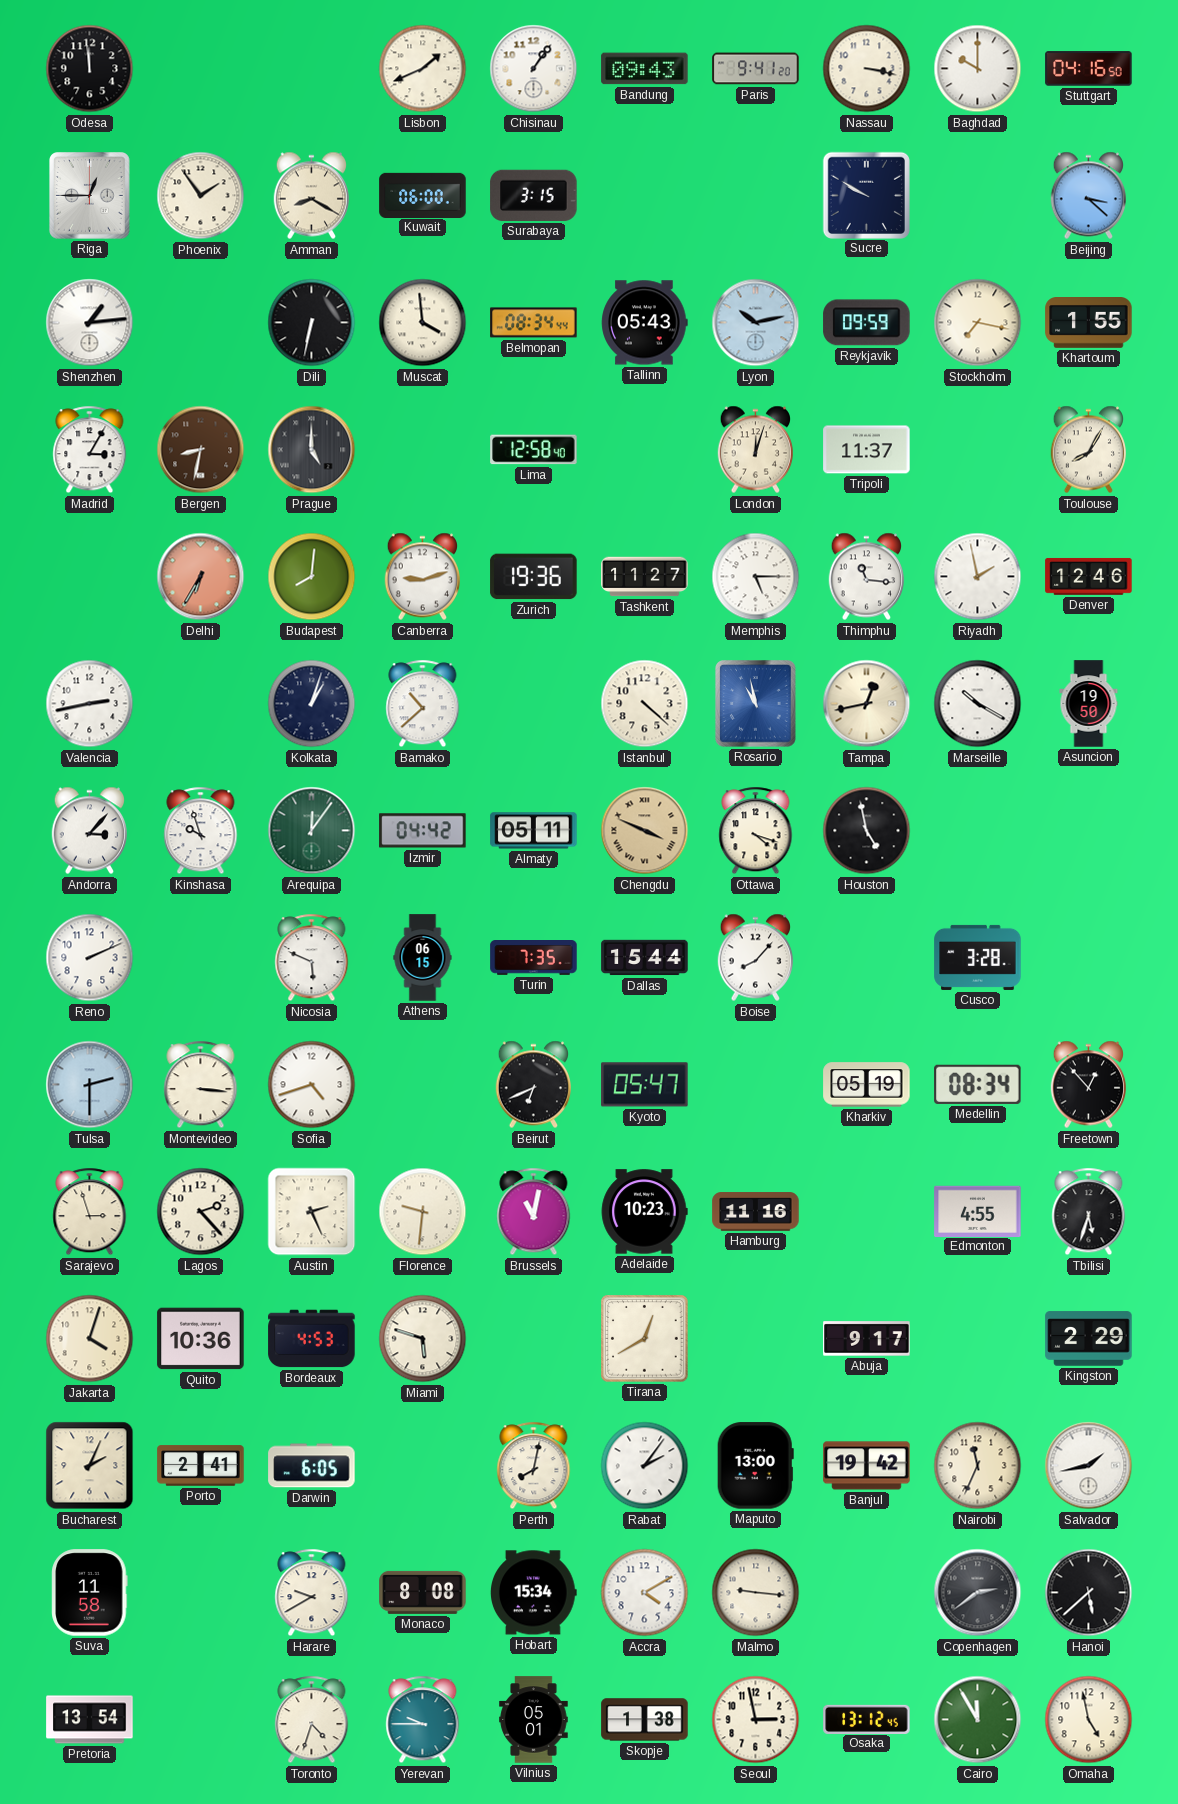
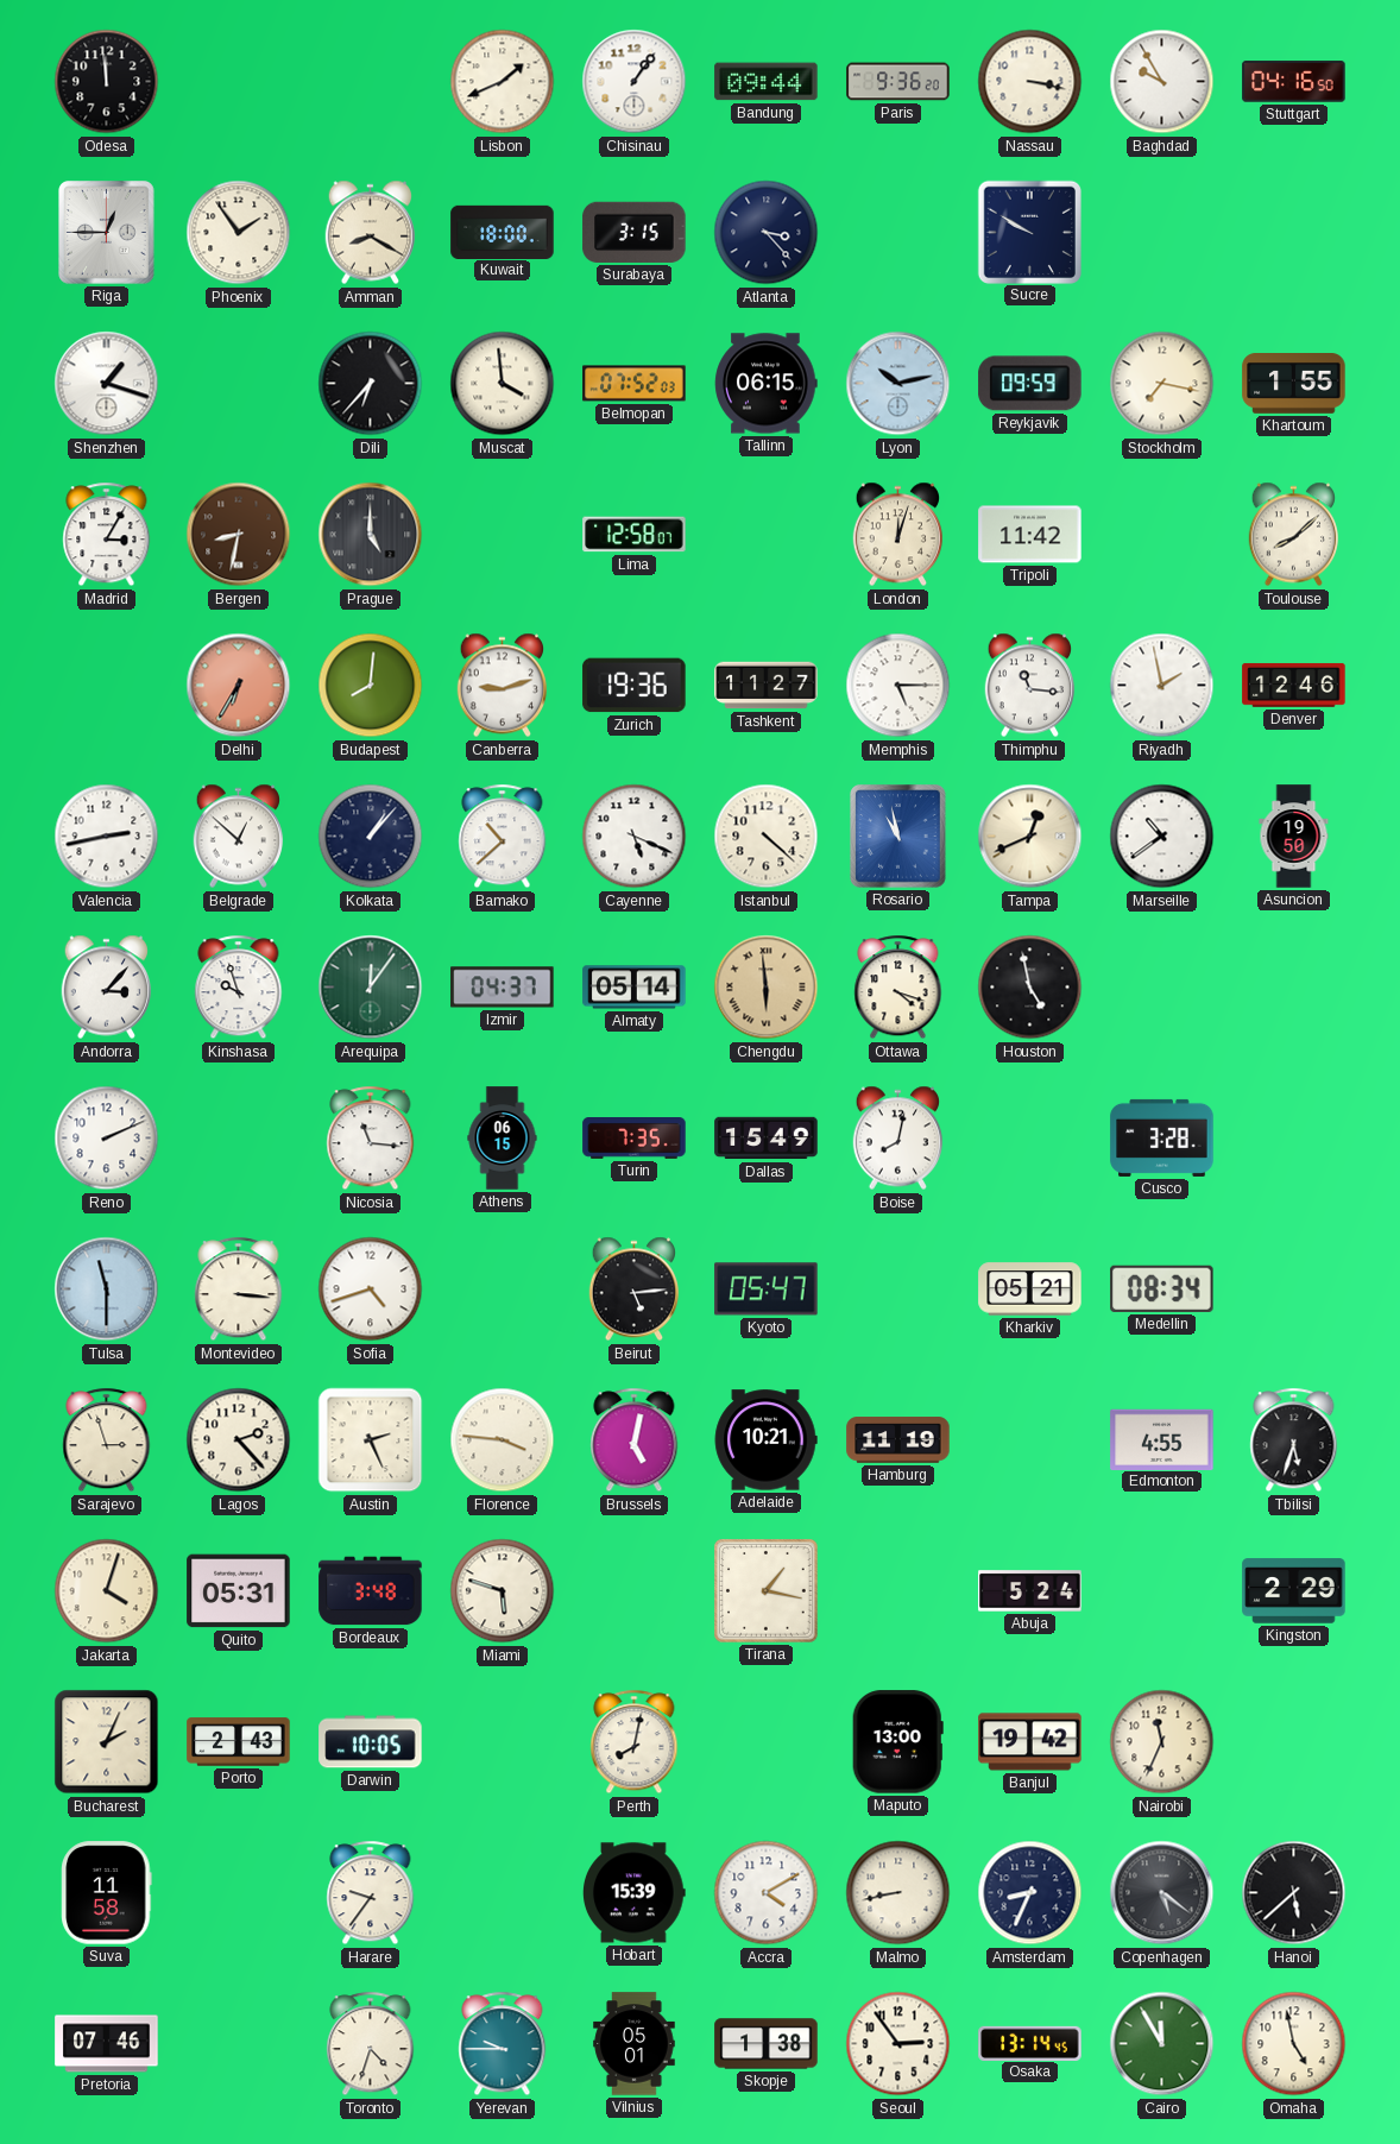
Bandung: 09:43 -> 09:44
Paris: 9:41 -> 9:36
Baghdad: 10:00 -> 9:55
Kuwait: 06:00 -> 18:00
Atlanta: none -> 3:23
Beijing: 3:22 -> none
Shenzhen: 1:14 -> 1:18
Dili: 6:32 -> 6:37
Belmopan: 08:34 -> 07:52
Tallinn: 05:43 -> 06:15
Lima: 12:58:40 -> 12:58:07
Tripoli: 11:37 -> 11:42
Toulouse: 8:05 -> 8:08
Belgrade: none -> 12:52
Kolkata: 1:03 -> 1:07
Cayenne: none -> 5:19
Tampa: 12:43 -> 12:41
Marseille: 10:20 -> 10:39
Izmir: 04:42 -> 04:37
Almaty: 05:11 -> 05:14
Chengdu: 3:49 -> 5:59
Nicosia: 5:49 -> 11:16
Dallas: 15:44 -> 15:49
Boise: 8:07 -> 8:02
Tulsa: 2:30 -> 11:30
Beirut: 6:41 -> 5:14
Kharkiv: 05:19 -> 05:21
Freetown: 12:53 -> none
Florence: 9:31 -> 3:46
Brussels: 11:02 -> 5:02
Adelaide: 10:23 -> 10:21
Hamburg: 11:16 -> 11:19
Quito: 10:36 -> 05:31
Bordeaux: 4:53 -> 3:48
Tirana: 12:40 -> 1:17
Abuja: 9:17 -> 5:24
Porto: 2:41 -> 2:43
Darwin: 6:05 -> 10:05
Rabat: 2:06 -> none
Salvador: 1:43 -> none
Harare: 9:40 -> 9:36
Monaco: 8:08 -> none
Hobart: 15:34 -> 15:39
Malmo: 9:16 -> 8:43
Amsterdam: none -> 8:34
Copenhagen: 2:39 -> 5:21
Pretoria: 13:54 -> 07:46
Seoul: 2:58 -> 2:54
Osaka: 13:12 -> 13:14
